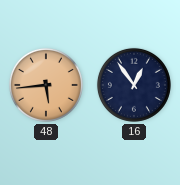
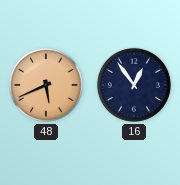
48: 5:44 -> 5:41
